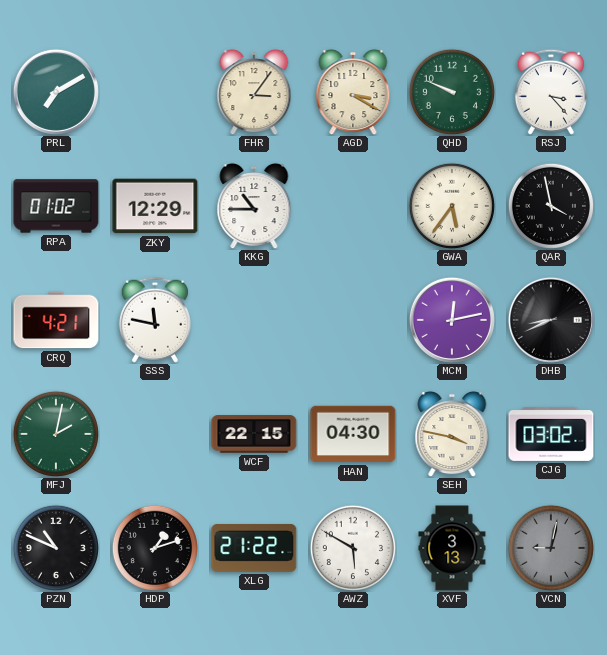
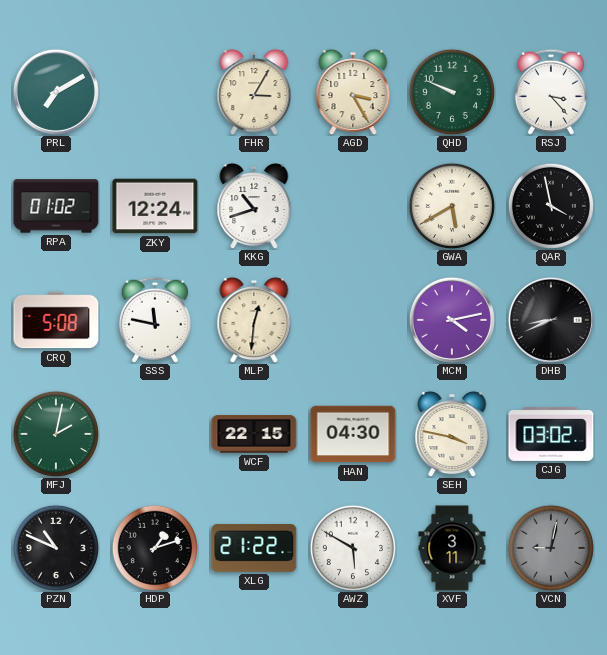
FHR: 3:06 -> 3:05
AGD: 3:20 -> 3:25
ZKY: 12:29 -> 12:24
KKG: 10:45 -> 10:42
GWA: 5:36 -> 5:40
CRQ: 4:21 -> 5:08
MLP: none -> 12:31
MCM: 12:13 -> 4:13
XVF: 3:13 -> 3:11
